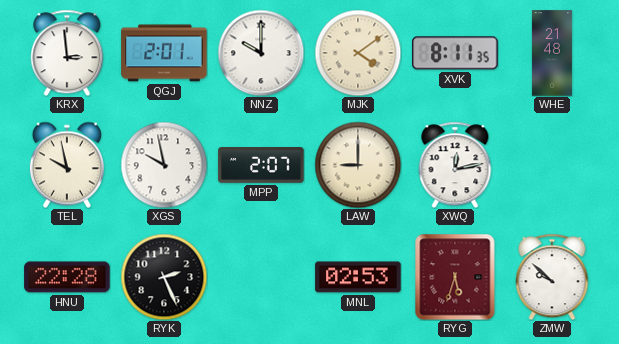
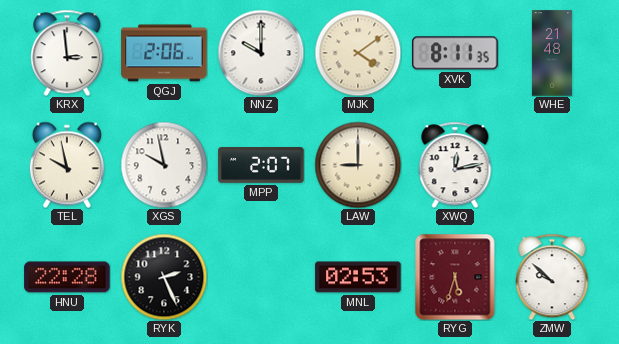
QGJ: 2:01 -> 2:06
